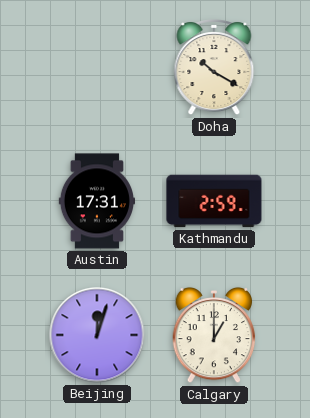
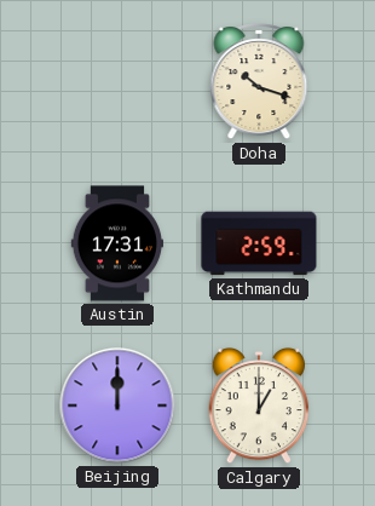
Doha: 10:20 -> 10:18
Beijing: 12:03 -> 12:00
